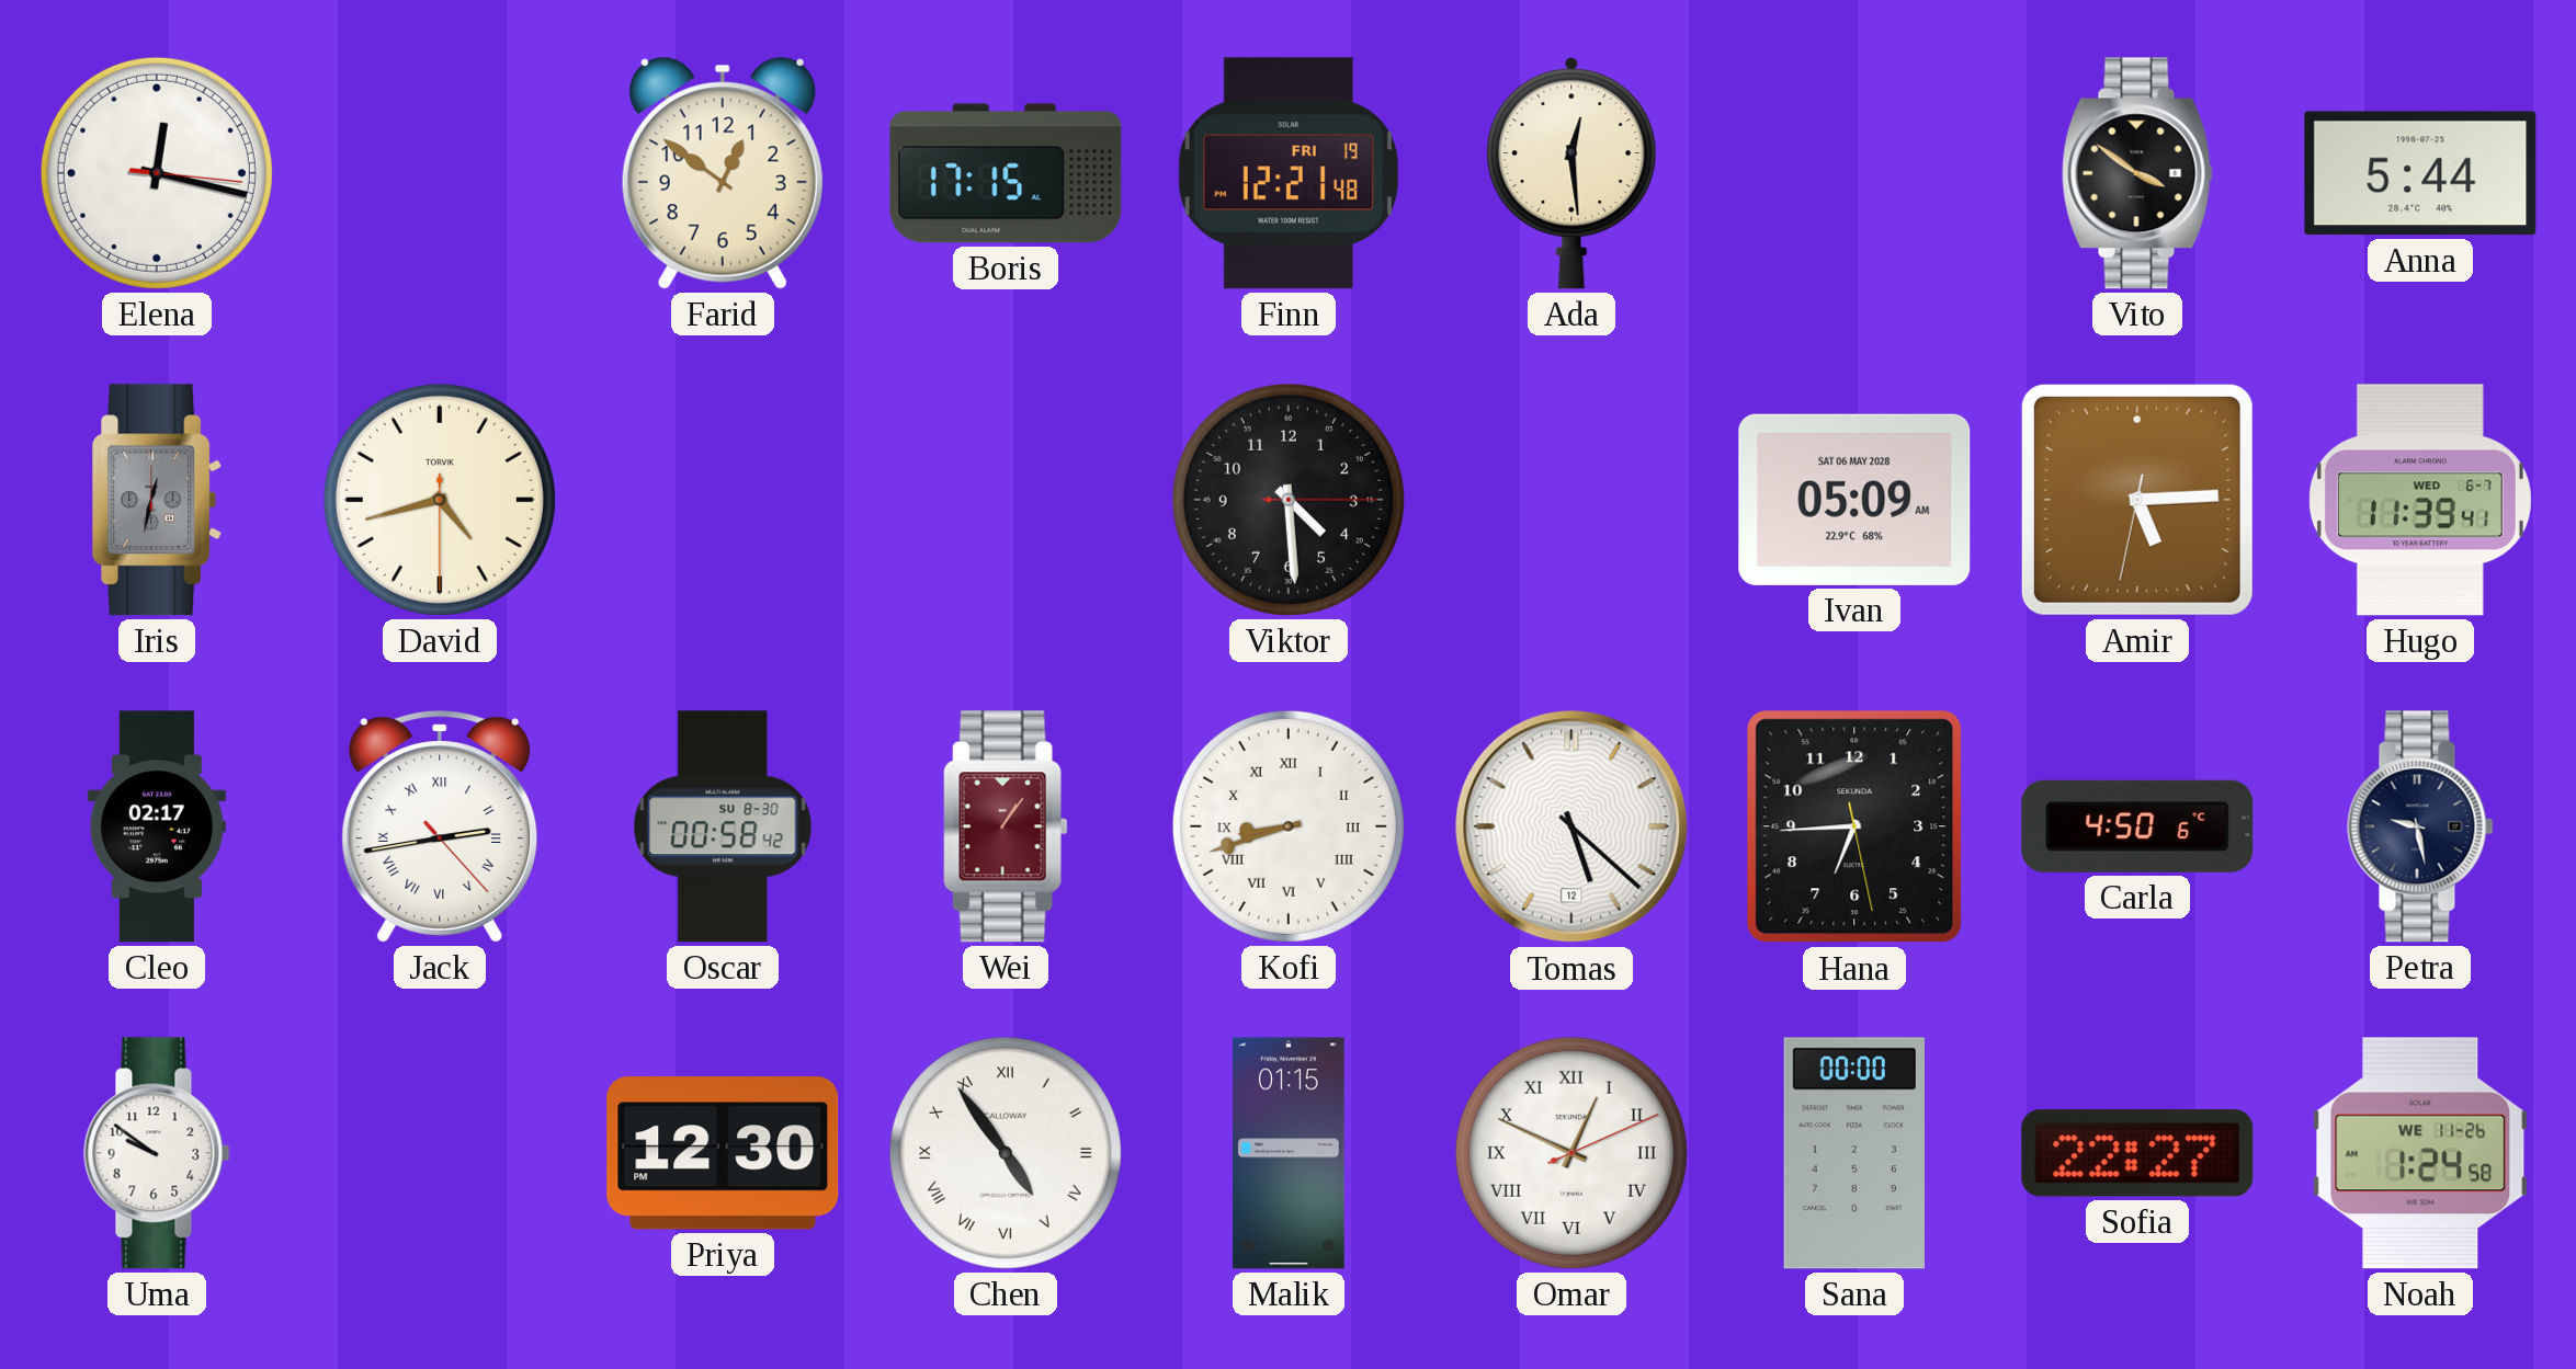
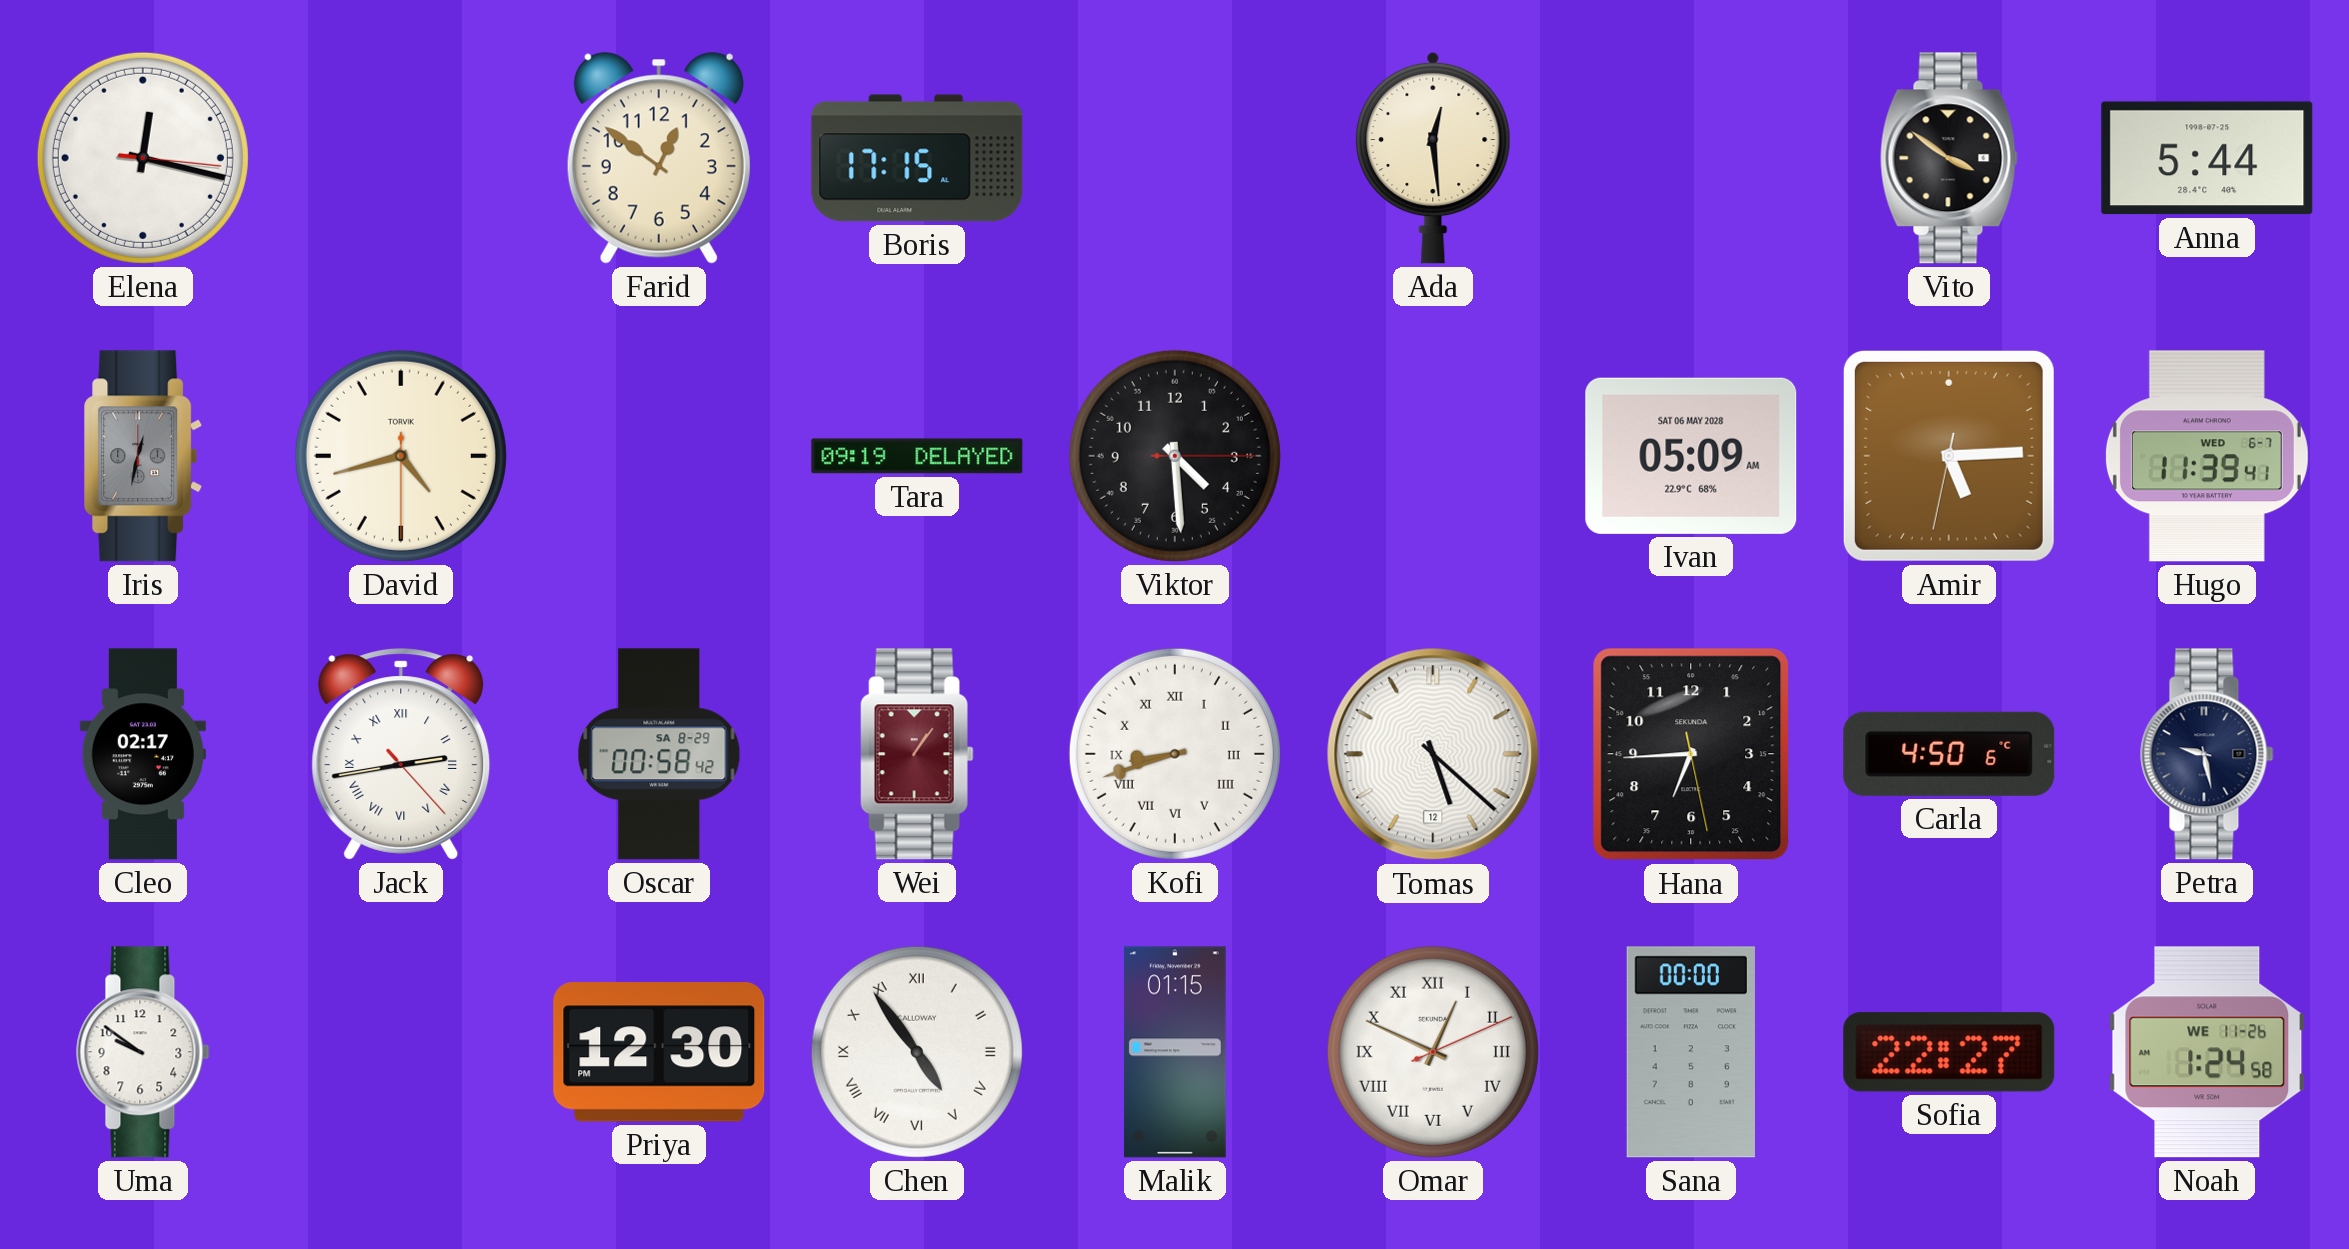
Finn: 12:21 -> none
Tara: none -> 09:19
Oscar date: SU 8-30 -> SA 8-29
